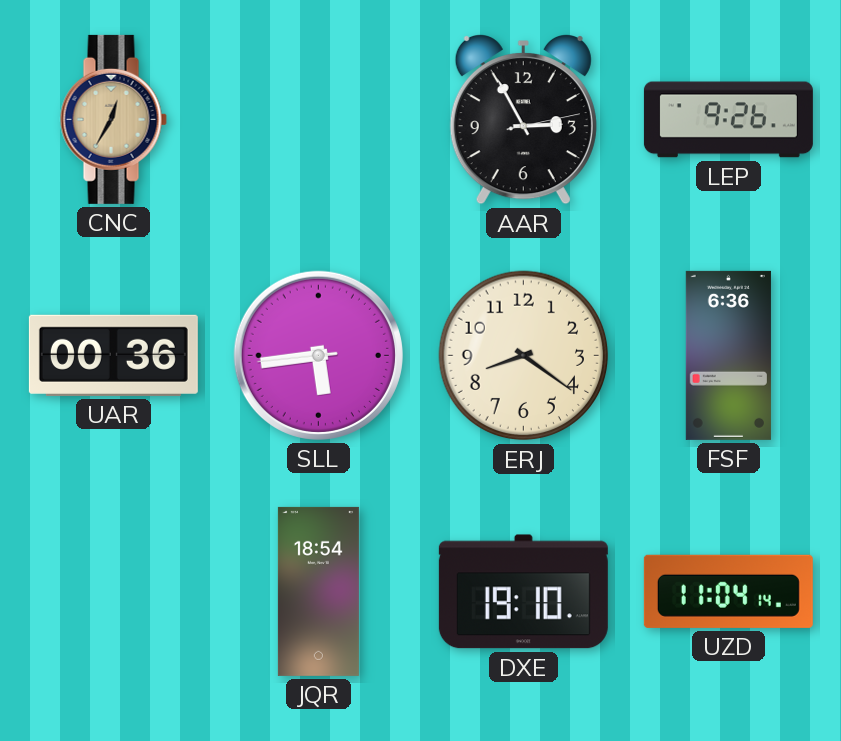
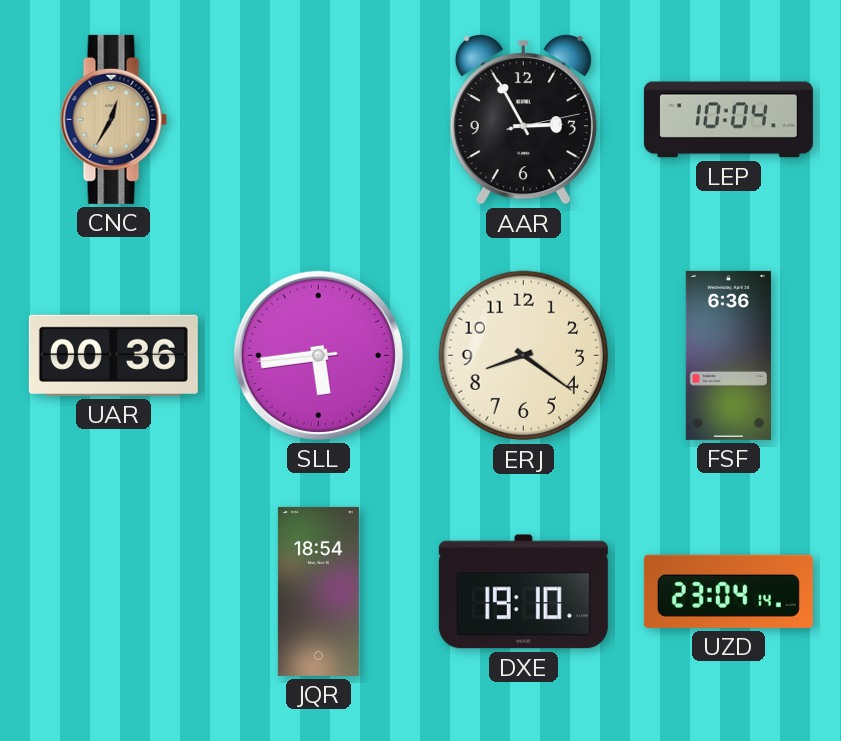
LEP: 9:26 -> 10:04
UZD: 11:04 -> 23:04
